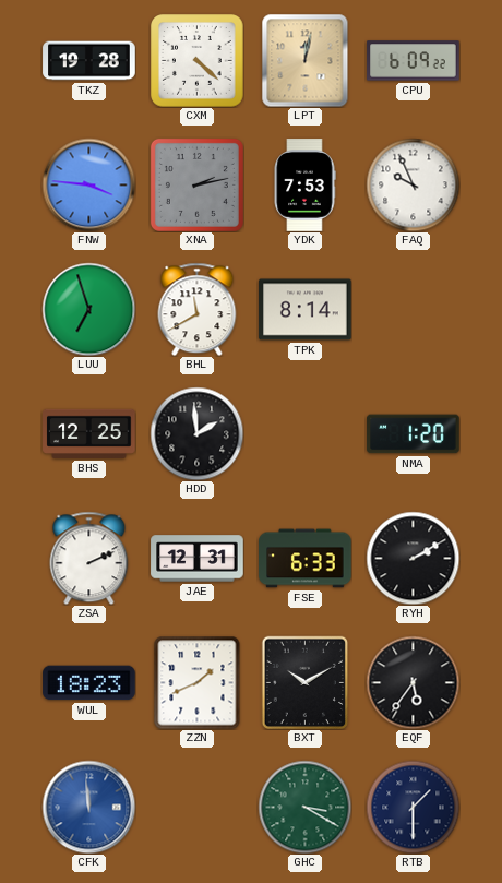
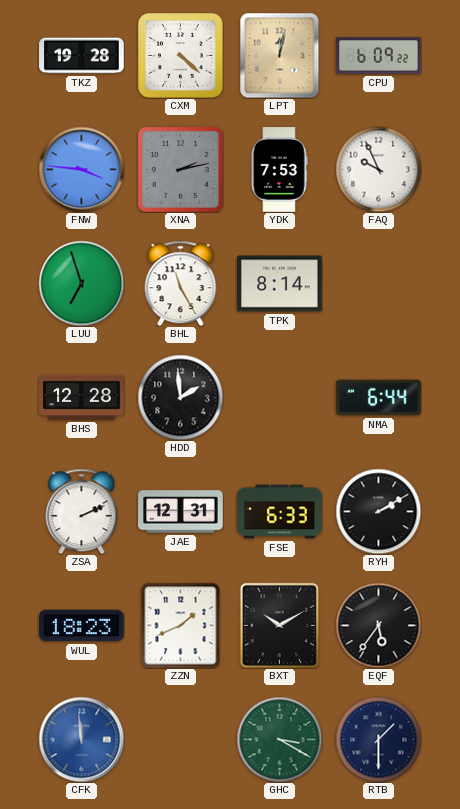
BHL: 11:40 -> 11:25
BHS: 12:25 -> 12:28
NMA: 1:20 -> 6:44
